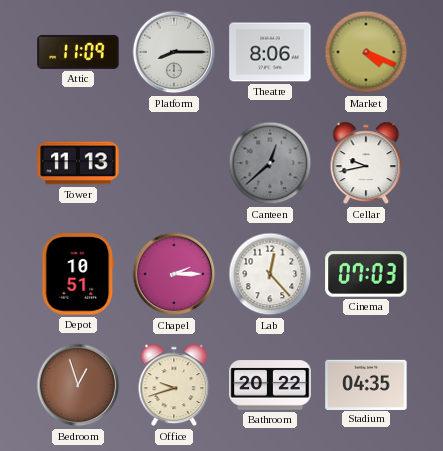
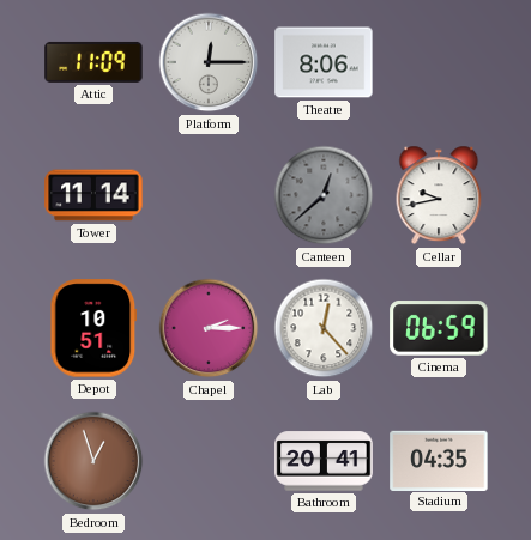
Platform: 8:15 -> 12:15
Market: 4:19 -> none
Tower: 11:13 -> 11:14
Cinema: 07:03 -> 06:59
Office: 9:42 -> none
Bathroom: 20:22 -> 20:41
